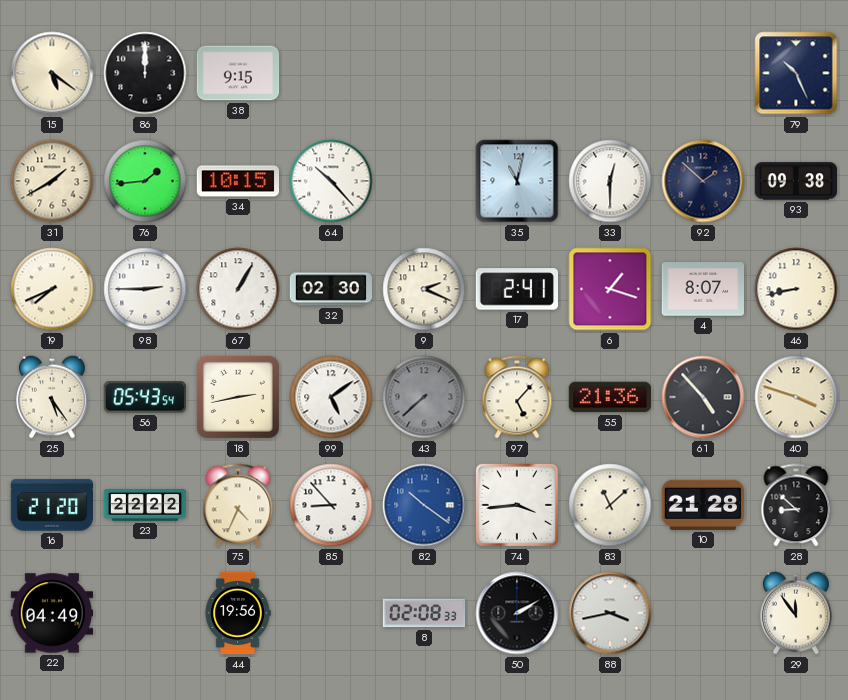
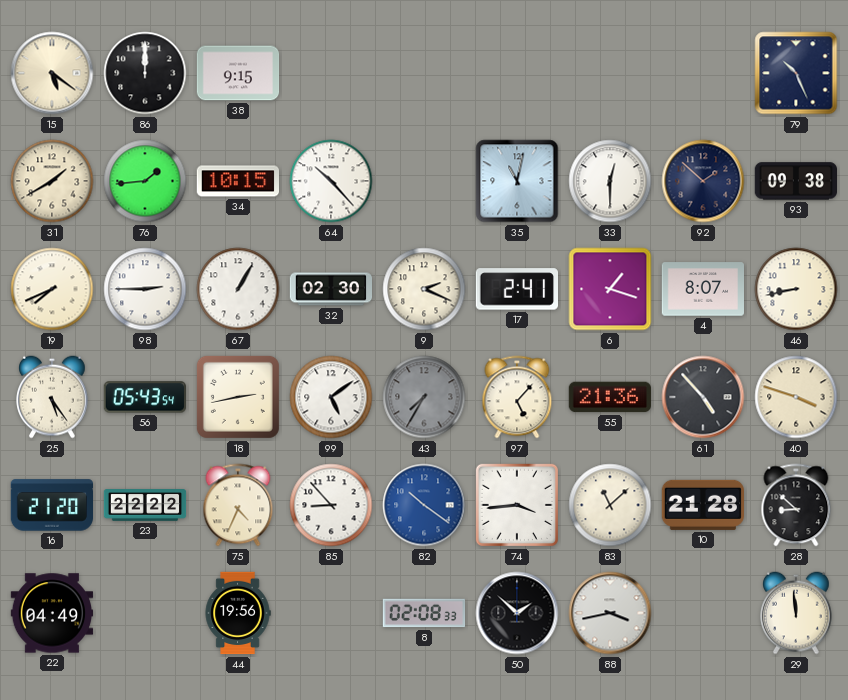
43: 7:38 -> 7:35
50: 2:10 -> 1:52
29: 11:54 -> 11:59
